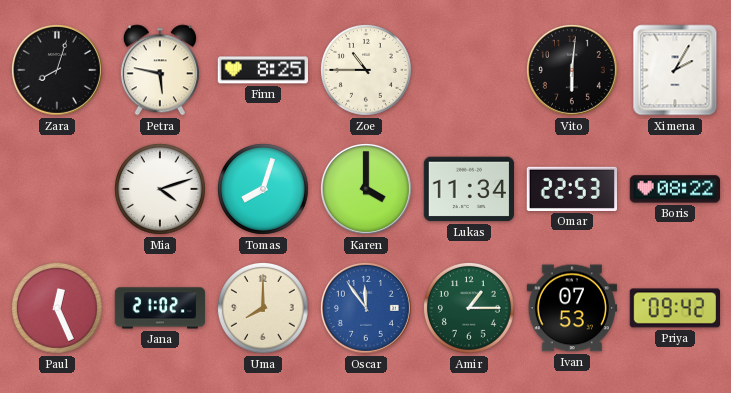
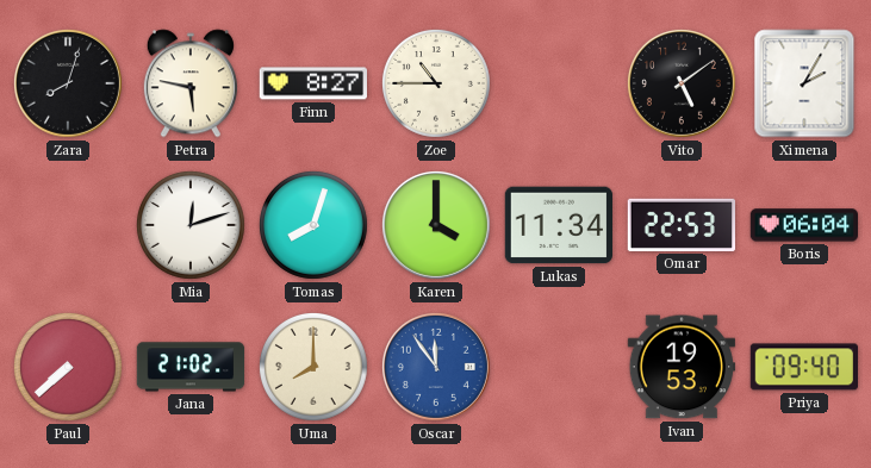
Finn: 8:25 -> 8:27
Vito: 6:01 -> 5:09
Mia: 4:12 -> 12:12
Boris: 08:22 -> 06:04
Paul: 12:26 -> 7:38
Amir: 1:15 -> none
Ivan: 07:53 -> 19:53
Priya: 09:42 -> 09:40
